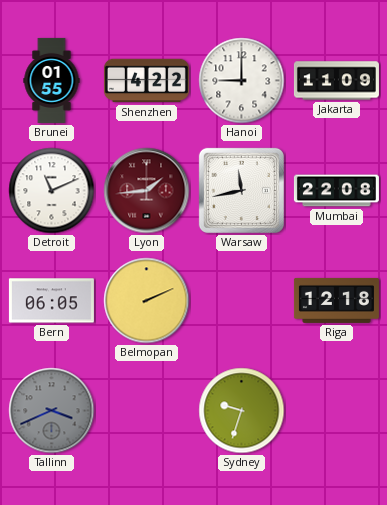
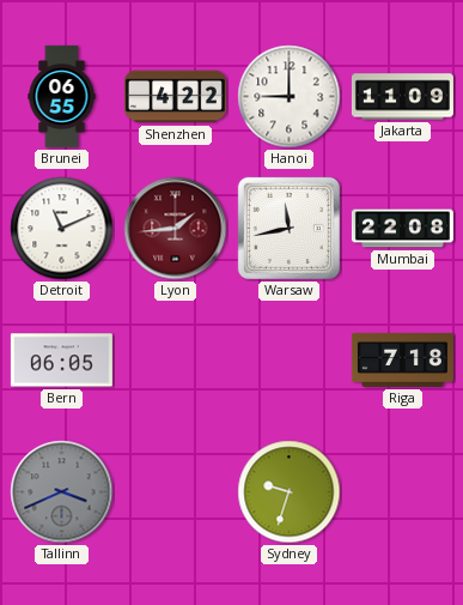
Brunei: 01:55 -> 06:55
Belmopan: 2:11 -> none
Riga: 12:18 -> 7:18
